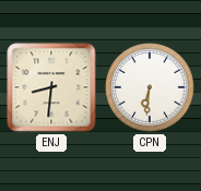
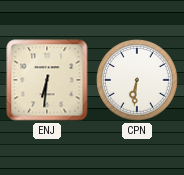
ENJ: 8:31 -> 6:31
